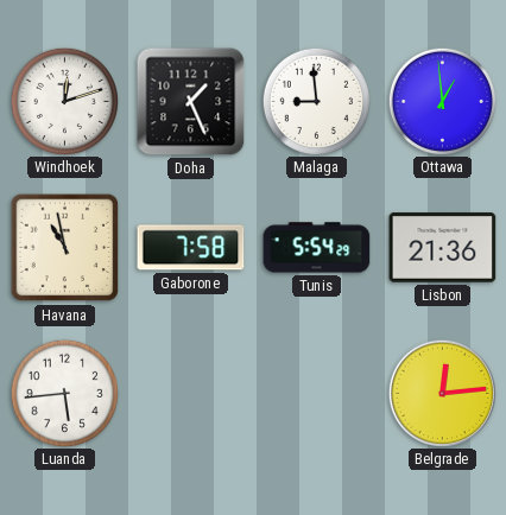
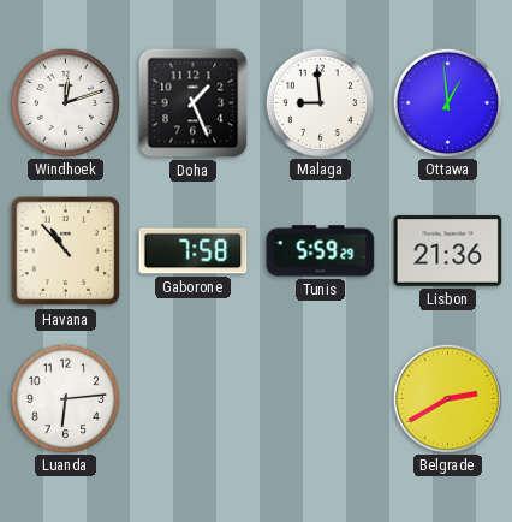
Havana: 10:58 -> 10:53
Tunis: 5:54 -> 5:59
Luanda: 5:44 -> 6:14
Belgrade: 12:14 -> 2:40
